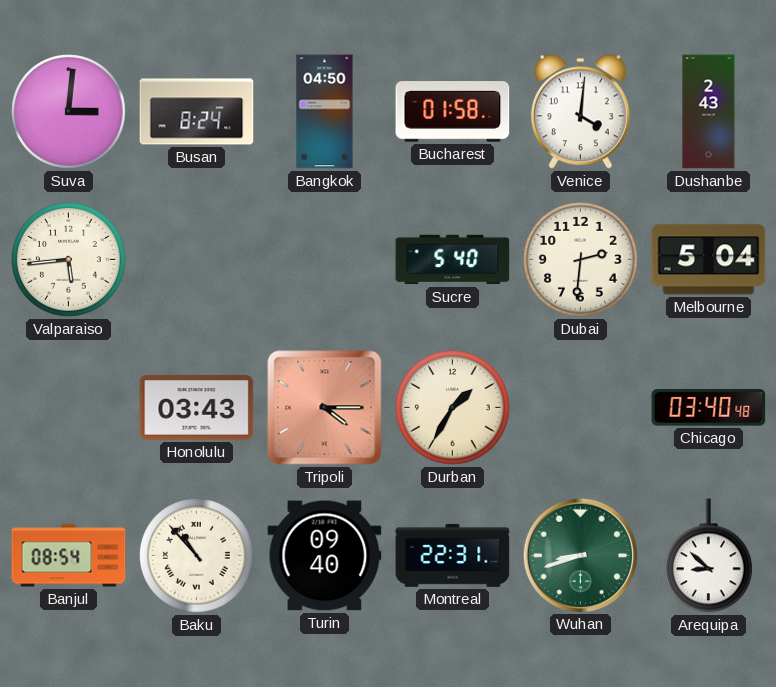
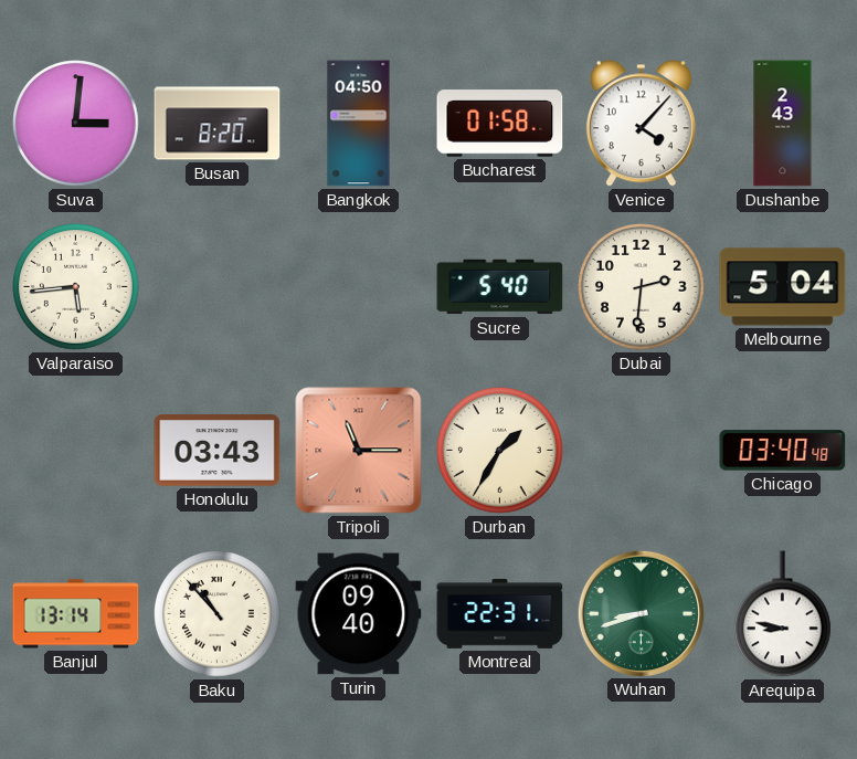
Busan: 8:24 -> 8:20
Venice: 4:01 -> 4:07
Tripoli: 4:15 -> 11:15
Banjul: 08:54 -> 13:14
Arequipa: 8:52 -> 8:47
